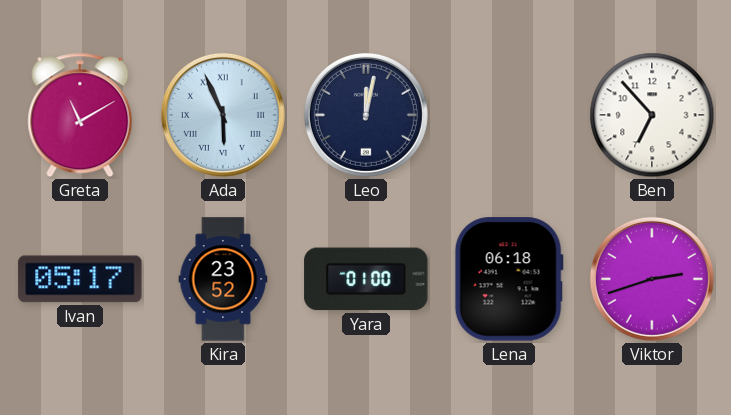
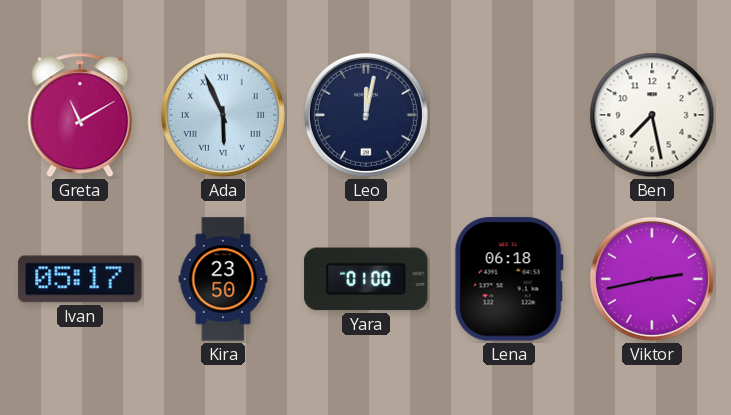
Ben: 6:53 -> 7:28
Kira: 23:52 -> 23:50
Viktor: 2:42 -> 2:43
